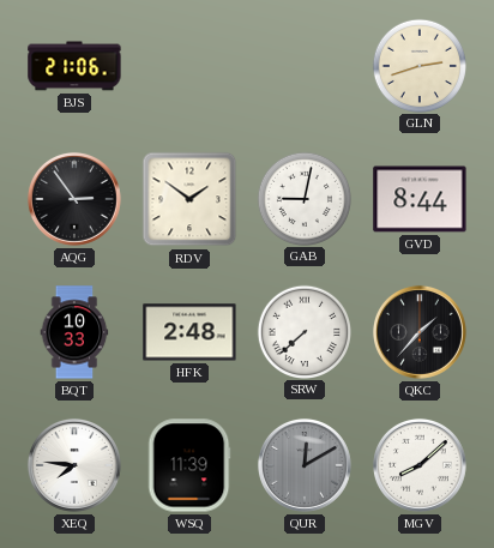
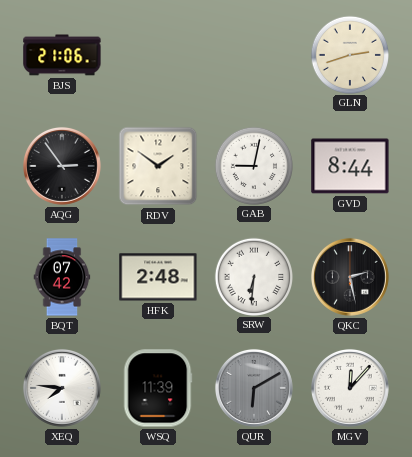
BQT: 10:33 -> 07:42
SRW: 7:38 -> 6:31
QKC: 1:37 -> 2:28
QUR: 12:10 -> 6:10
MGV: 8:08 -> 12:07
